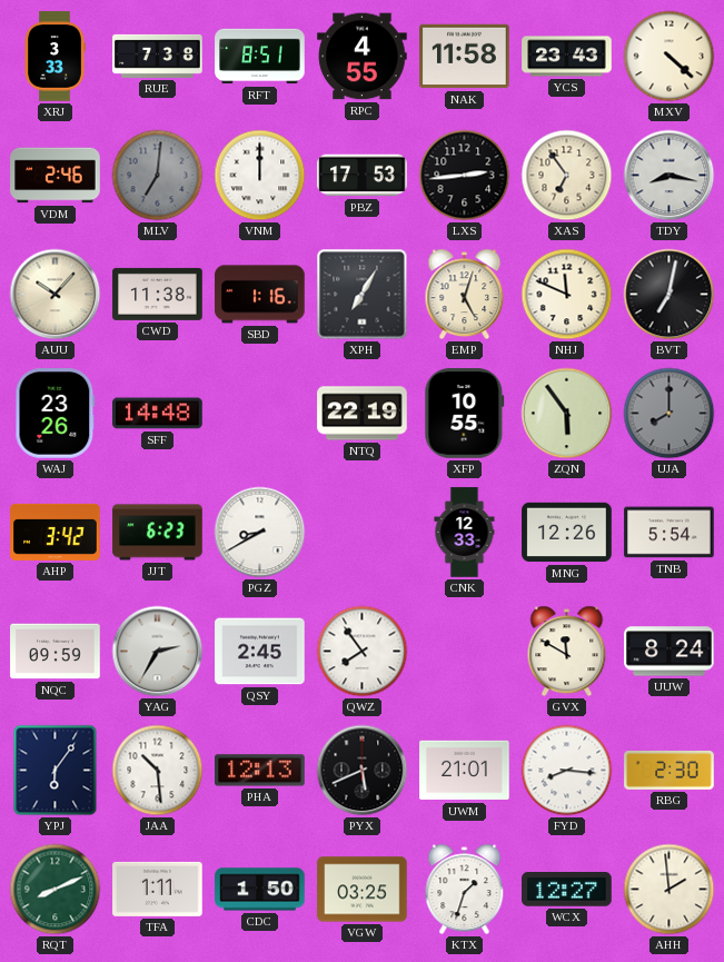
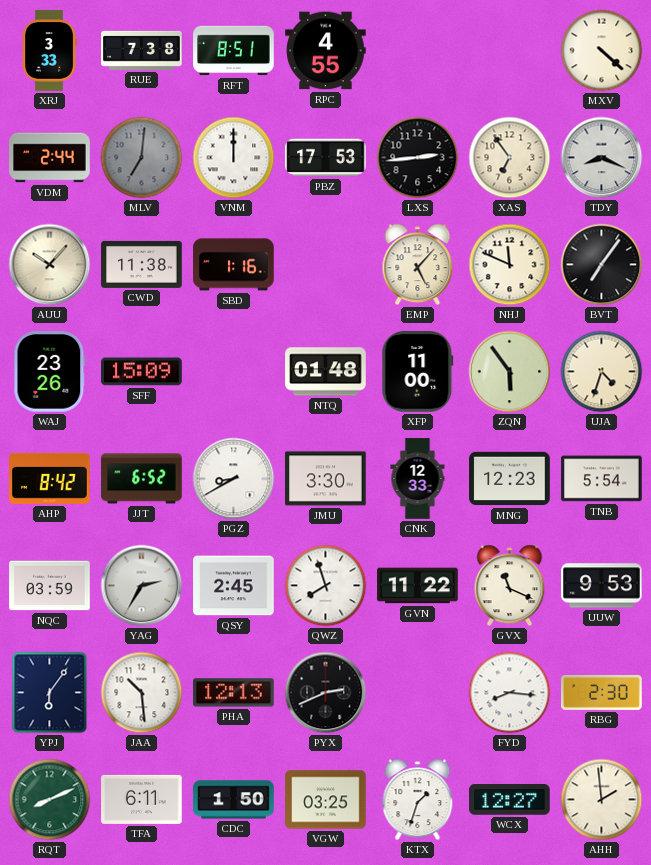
NAK: 11:58 -> none
YCS: 23:43 -> none
VDM: 2:46 -> 2:44
TDY: 8:17 -> 8:19
XPH: 7:05 -> none
EMP: 5:03 -> 5:07
BVT: 7:02 -> 7:06
SFF: 14:48 -> 15:09
NTQ: 22:19 -> 01:48
XFP: 10:55 -> 11:00
UJA: 8:00 -> 4:33
UJA dial: grey -> cream
AHP: 3:42 -> 8:42
JJT: 6:23 -> 6:52
JMU: none -> 3:30
MNG: 12:26 -> 12:23
NQC: 09:59 -> 03:59
QWZ: 7:54 -> 7:57
GVN: none -> 11:22
GVX: 11:50 -> 11:19
UUW: 8:24 -> 9:53
PYX: 5:41 -> 2:41
UWM: 21:01 -> none
TFA: 1:11 -> 6:11
